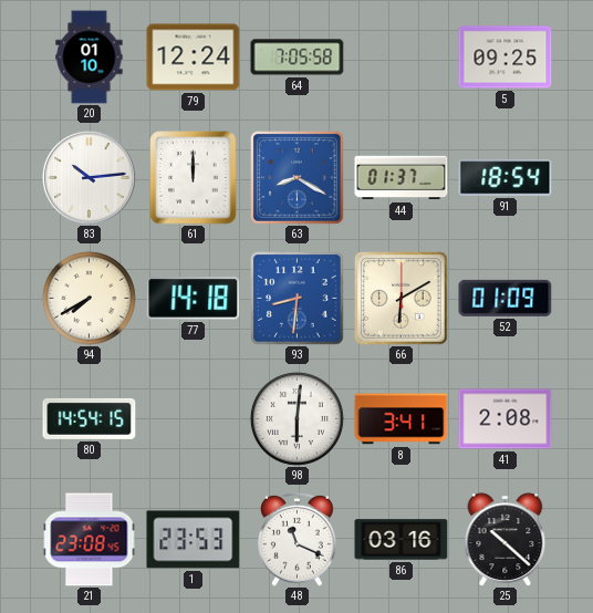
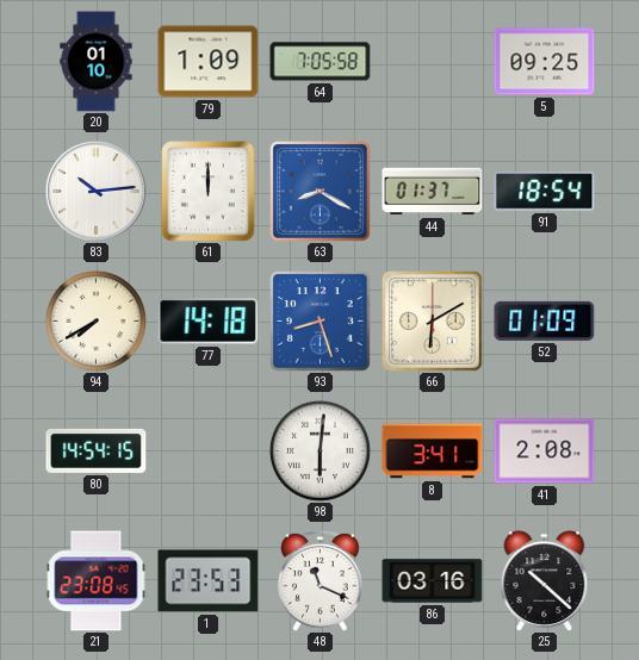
79: 12:24 -> 1:09
93: 8:31 -> 8:27
